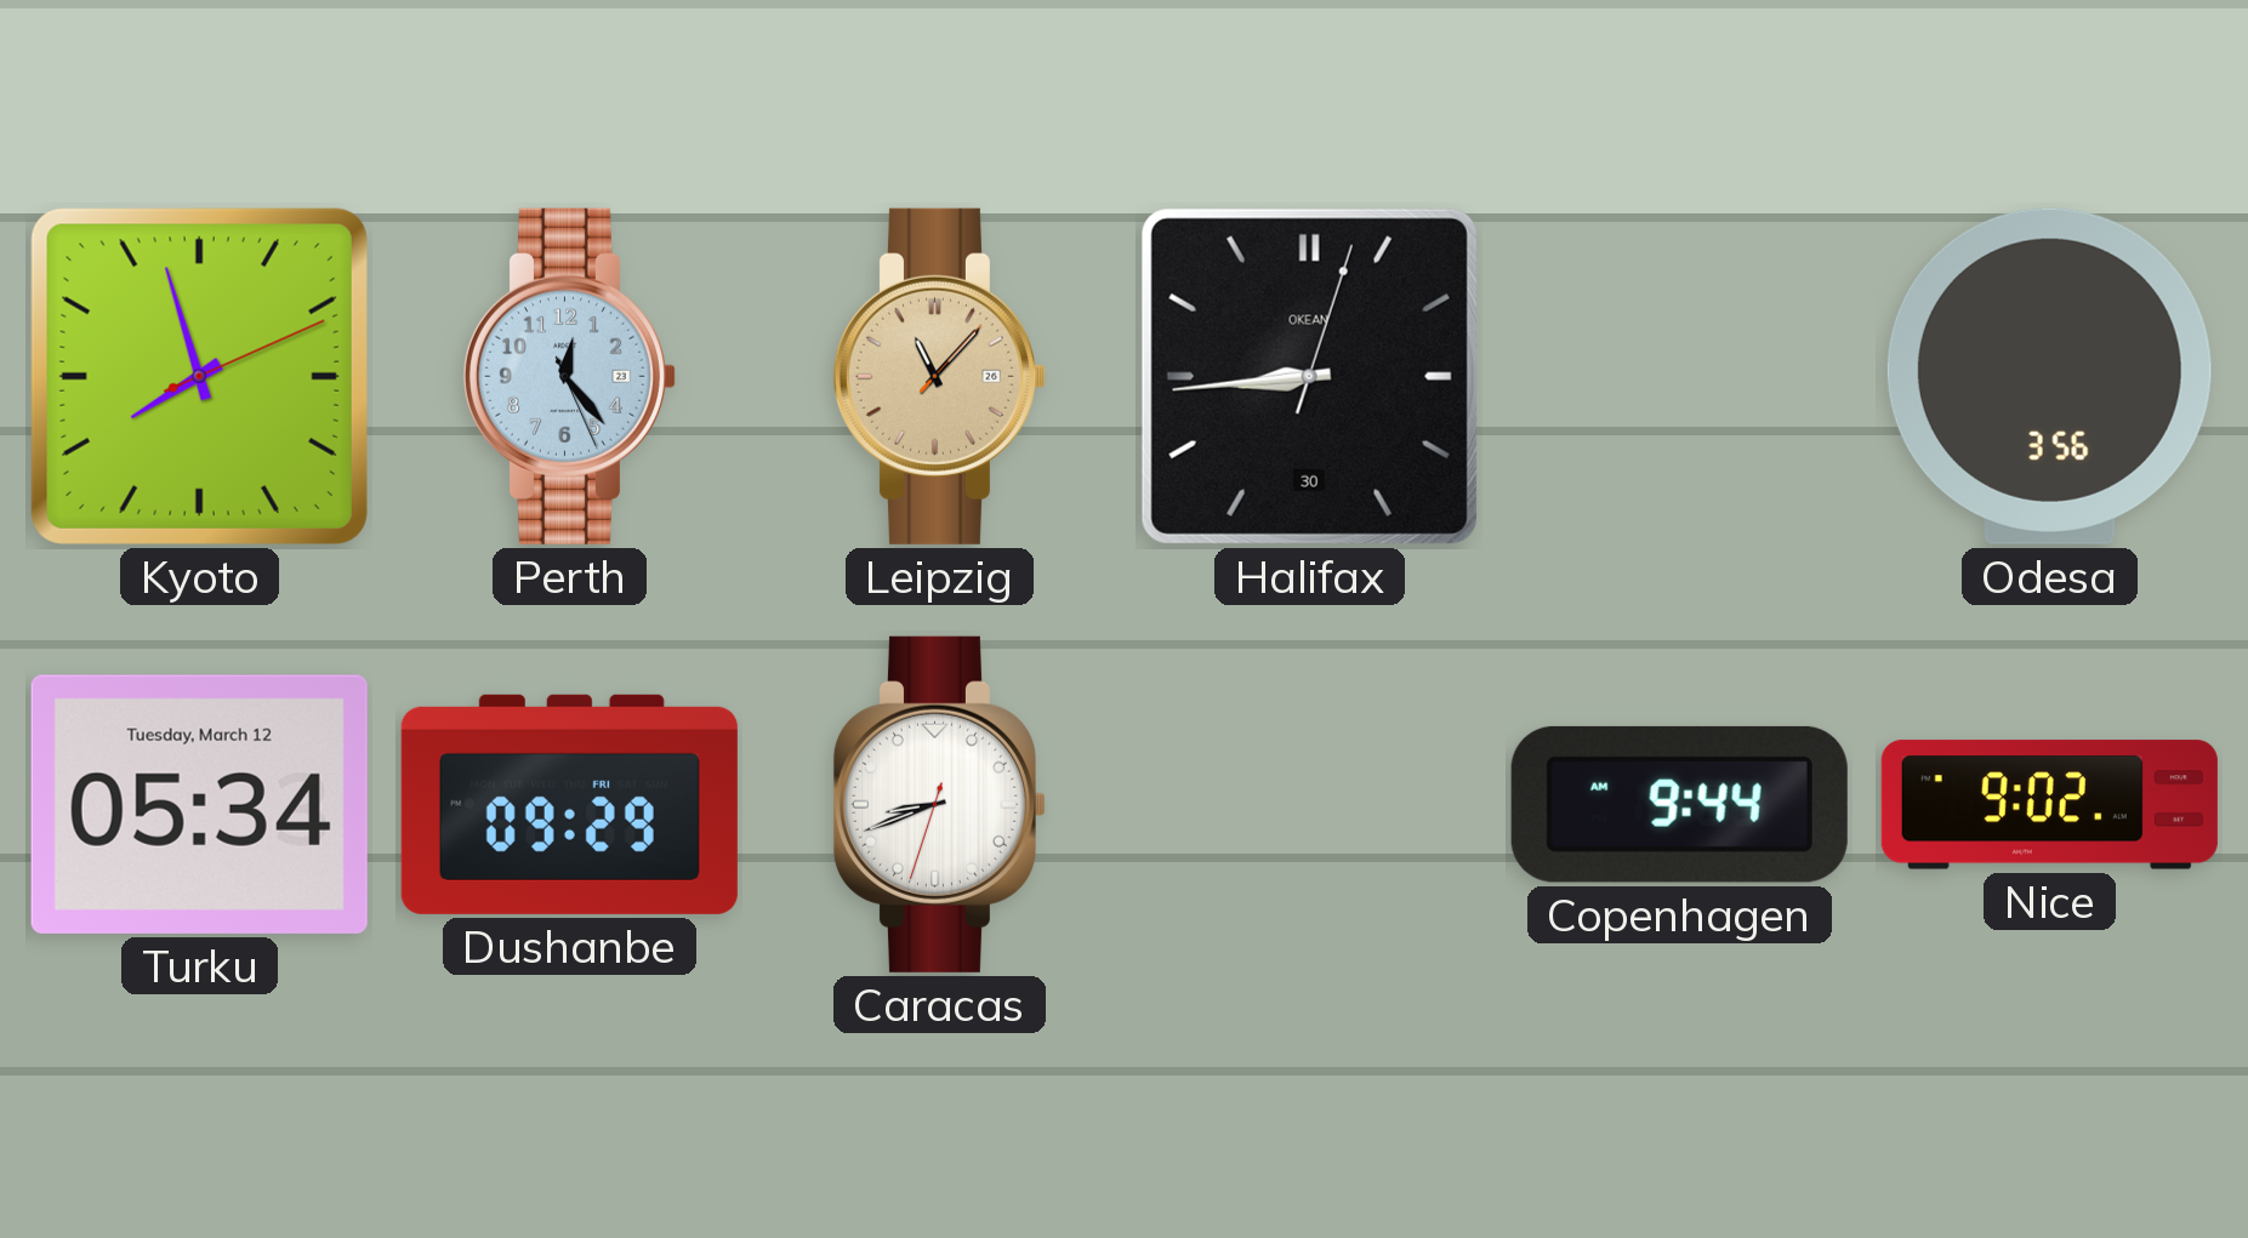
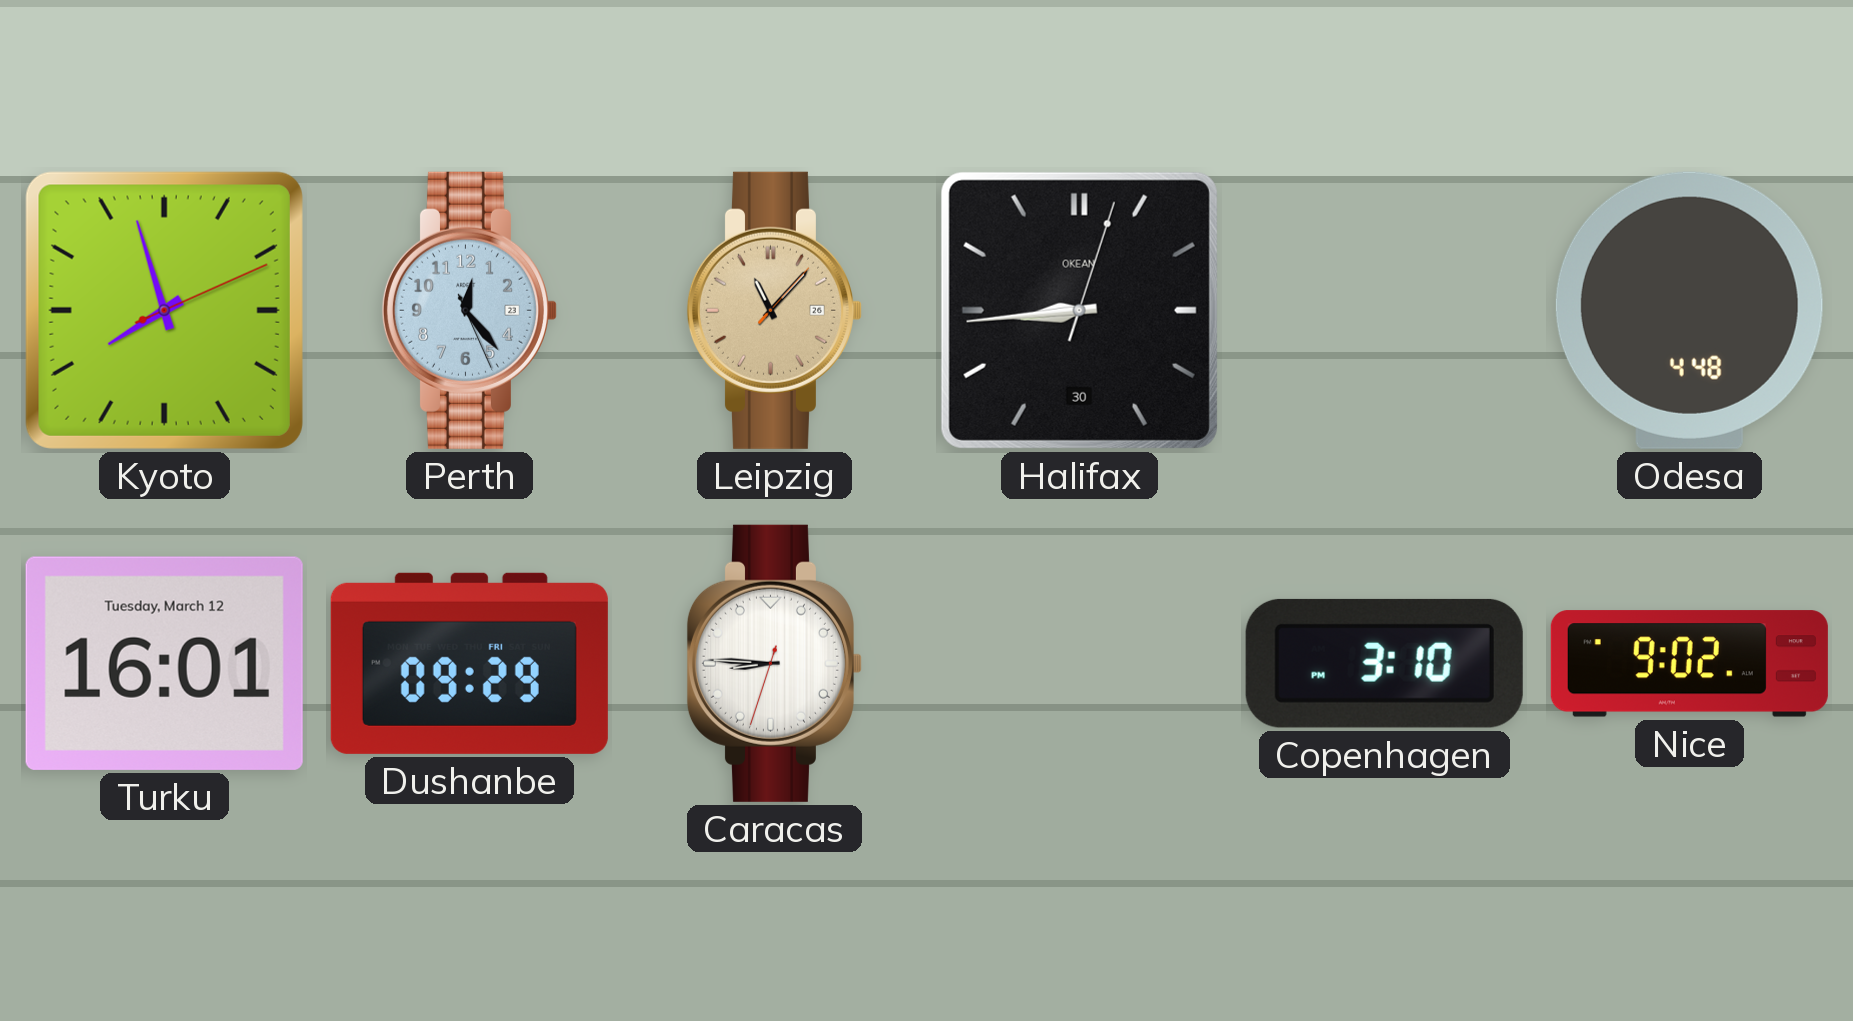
Odesa: 3:56 -> 4:48
Turku: 05:34 -> 16:01
Caracas: 8:41 -> 8:45
Copenhagen: 9:44 -> 3:10
